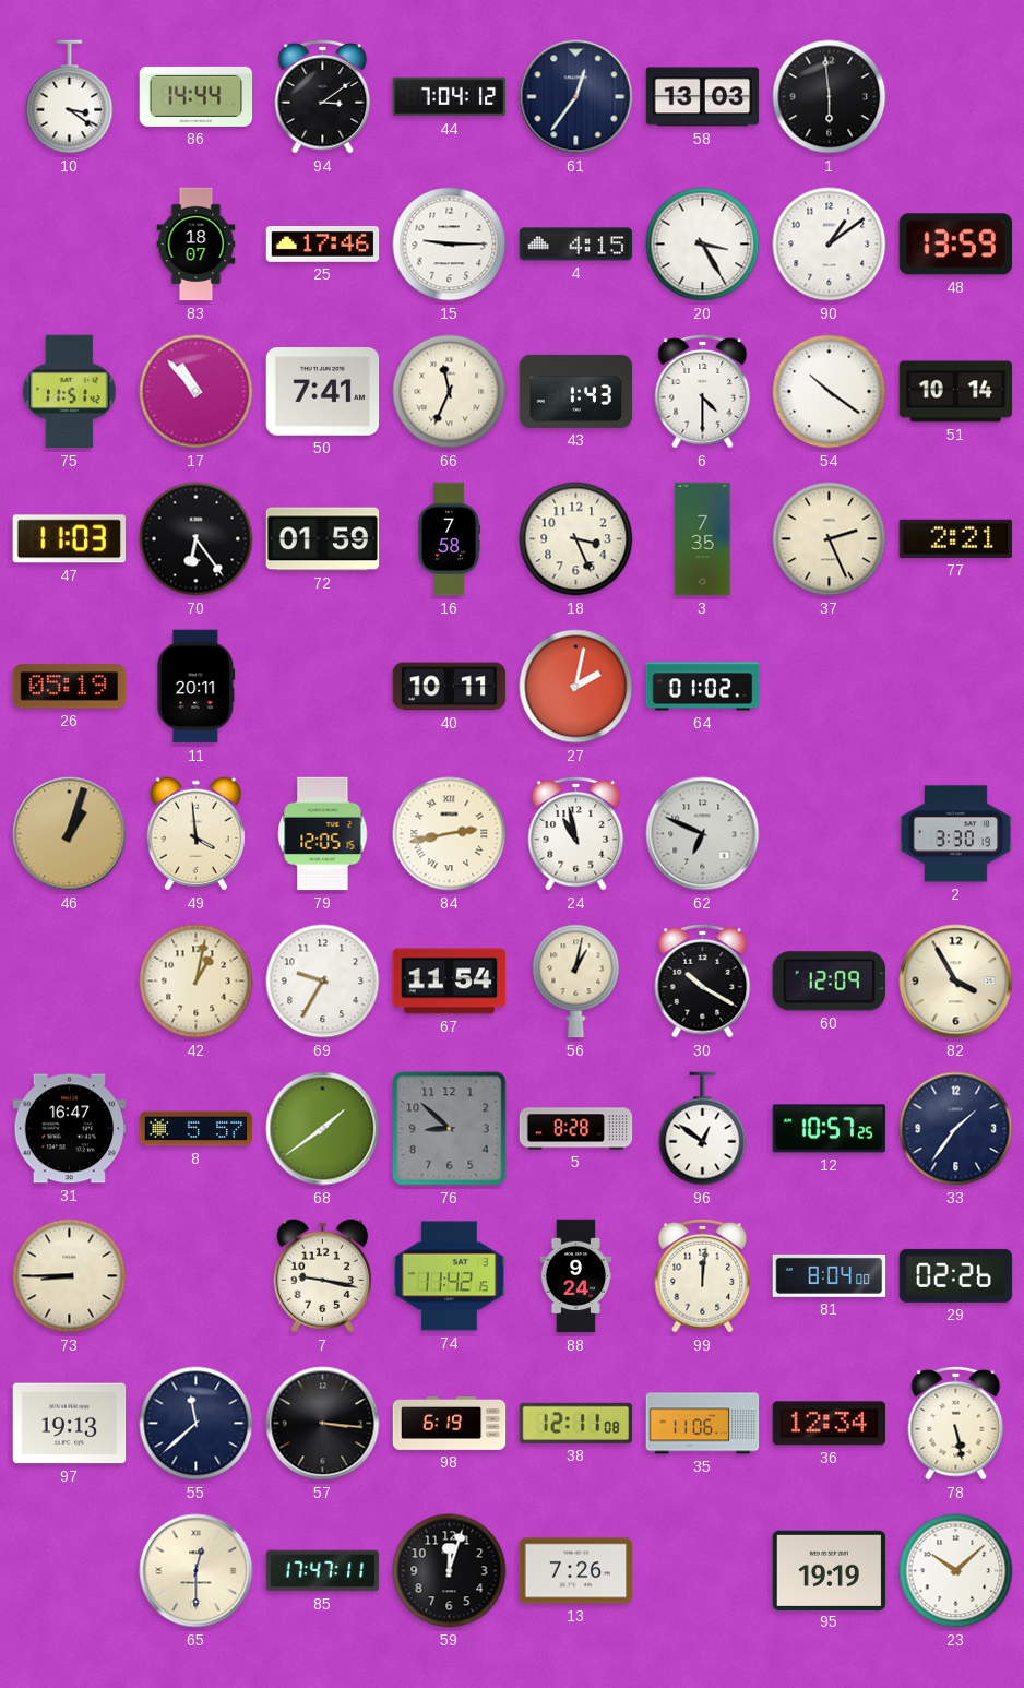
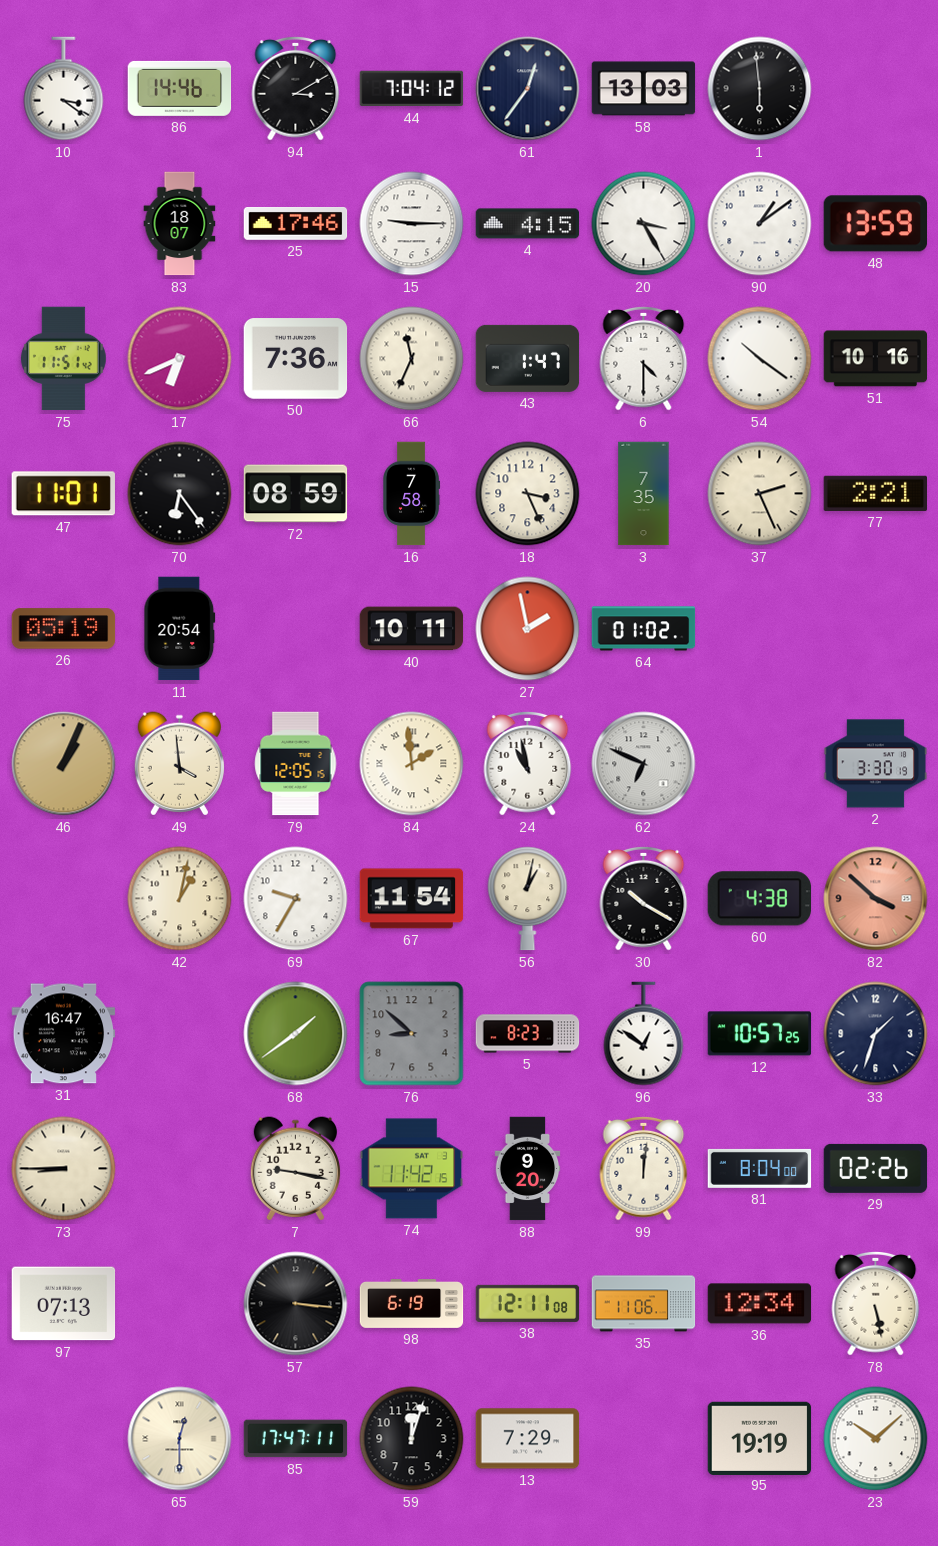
86: 14:44 -> 14:46
94: 3:09 -> 3:10
17: 10:53 -> 6:41
50: 7:41 -> 7:36
43: 1:43 -> 1:47
51: 10:14 -> 10:16
47: 11:03 -> 11:01
72: 01:59 -> 08:59
11: 20:11 -> 20:54
27: 2:02 -> 1:58
46: 1:03 -> 1:04
84: 2:43 -> 1:59
60: 12:09 -> 4:38
82: 3:55 -> 3:52
82 dial: cream -> salmon
8: 5:57 -> none
5: 8:28 -> 8:23
33: 1:36 -> 1:33
88: 9:24 -> 9:20
97: 19:13 -> 07:13
55: 11:38 -> none
13: 7:26 -> 7:29
